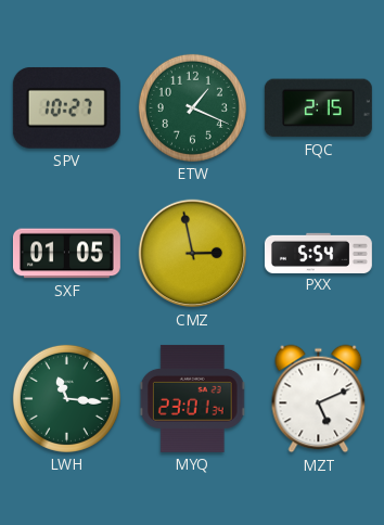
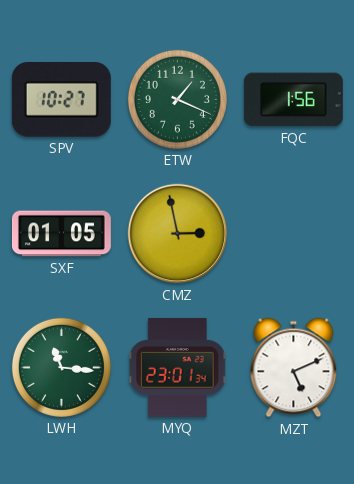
FQC: 2:15 -> 1:56
PXX: 5:54 -> none
